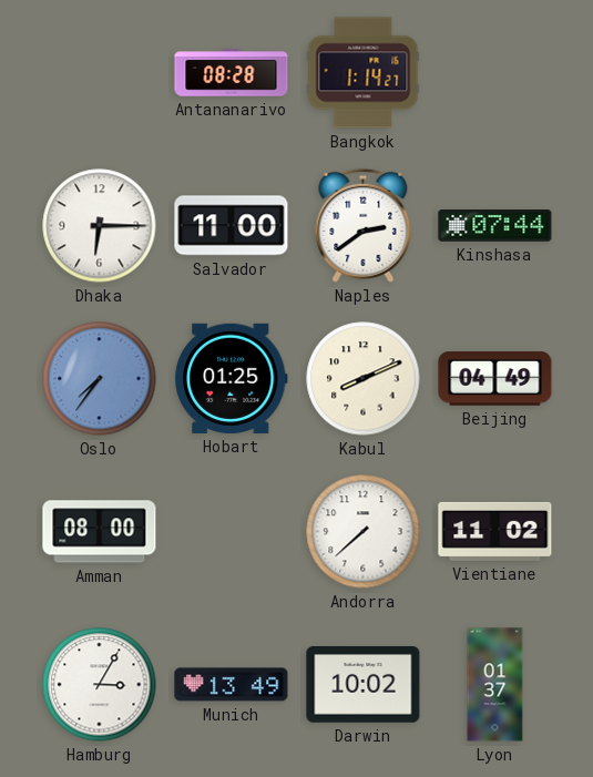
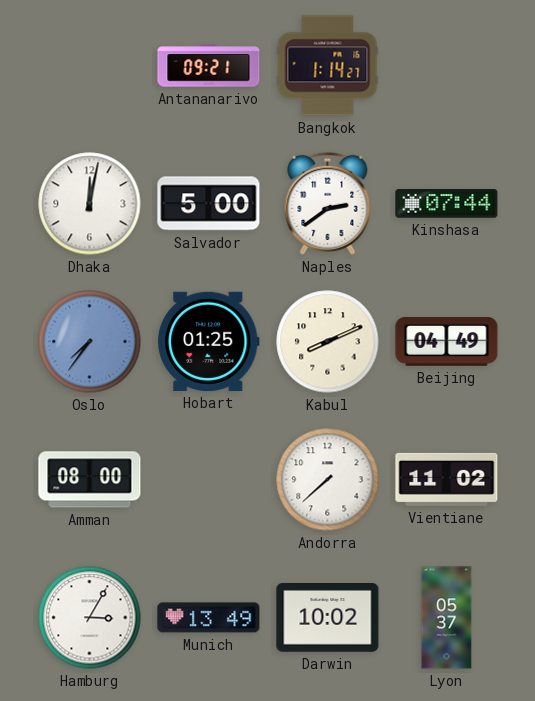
Antananarivo: 08:28 -> 09:21
Dhaka: 6:15 -> 12:02
Salvador: 11:00 -> 5:00
Lyon: 01:37 -> 05:37
